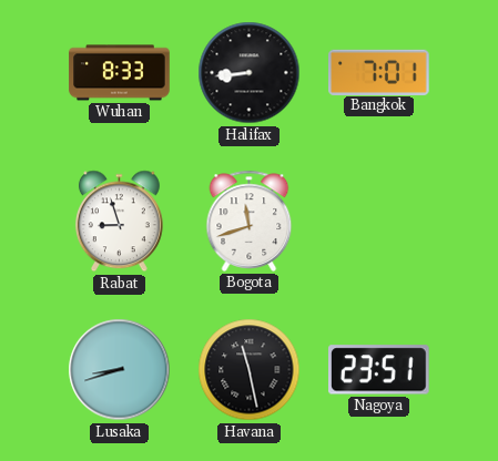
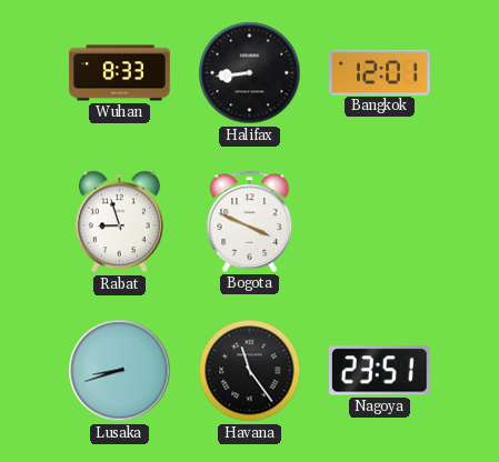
Bangkok: 7:01 -> 12:01
Bogota: 11:42 -> 3:49
Havana: 11:28 -> 11:24
